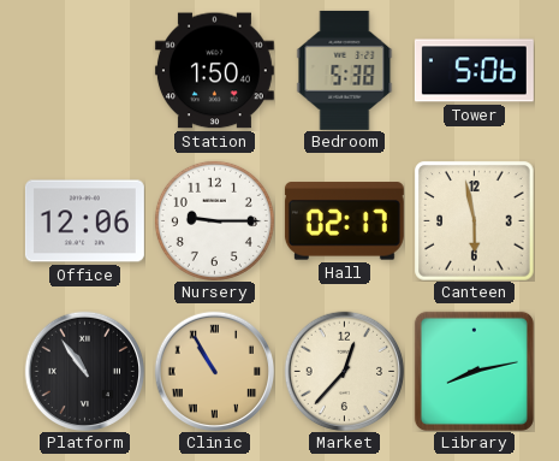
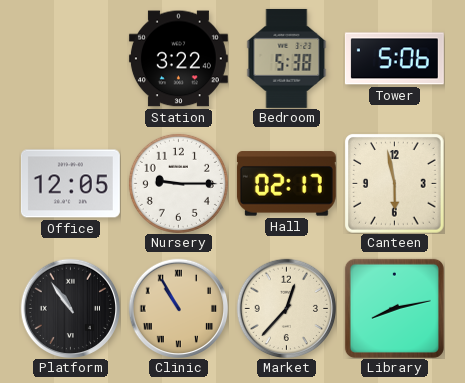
Station: 1:50 -> 3:22
Office: 12:06 -> 12:05
